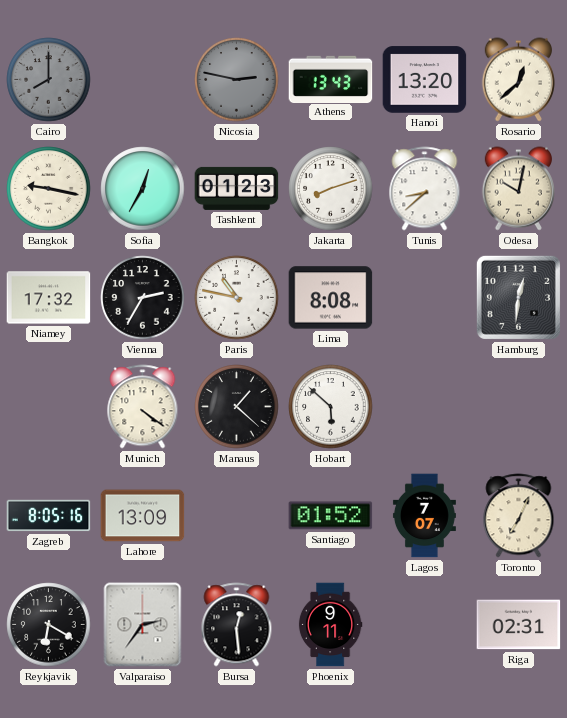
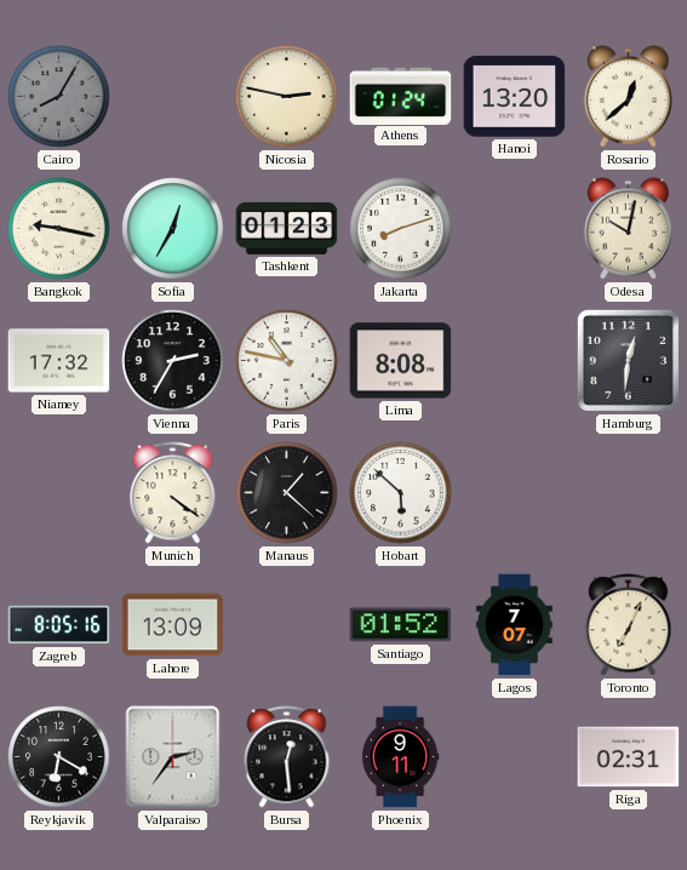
Cairo: 8:00 -> 8:05
Nicosia dial: grey -> cream
Athens: 13:43 -> 01:24
Tunis: 8:38 -> none
